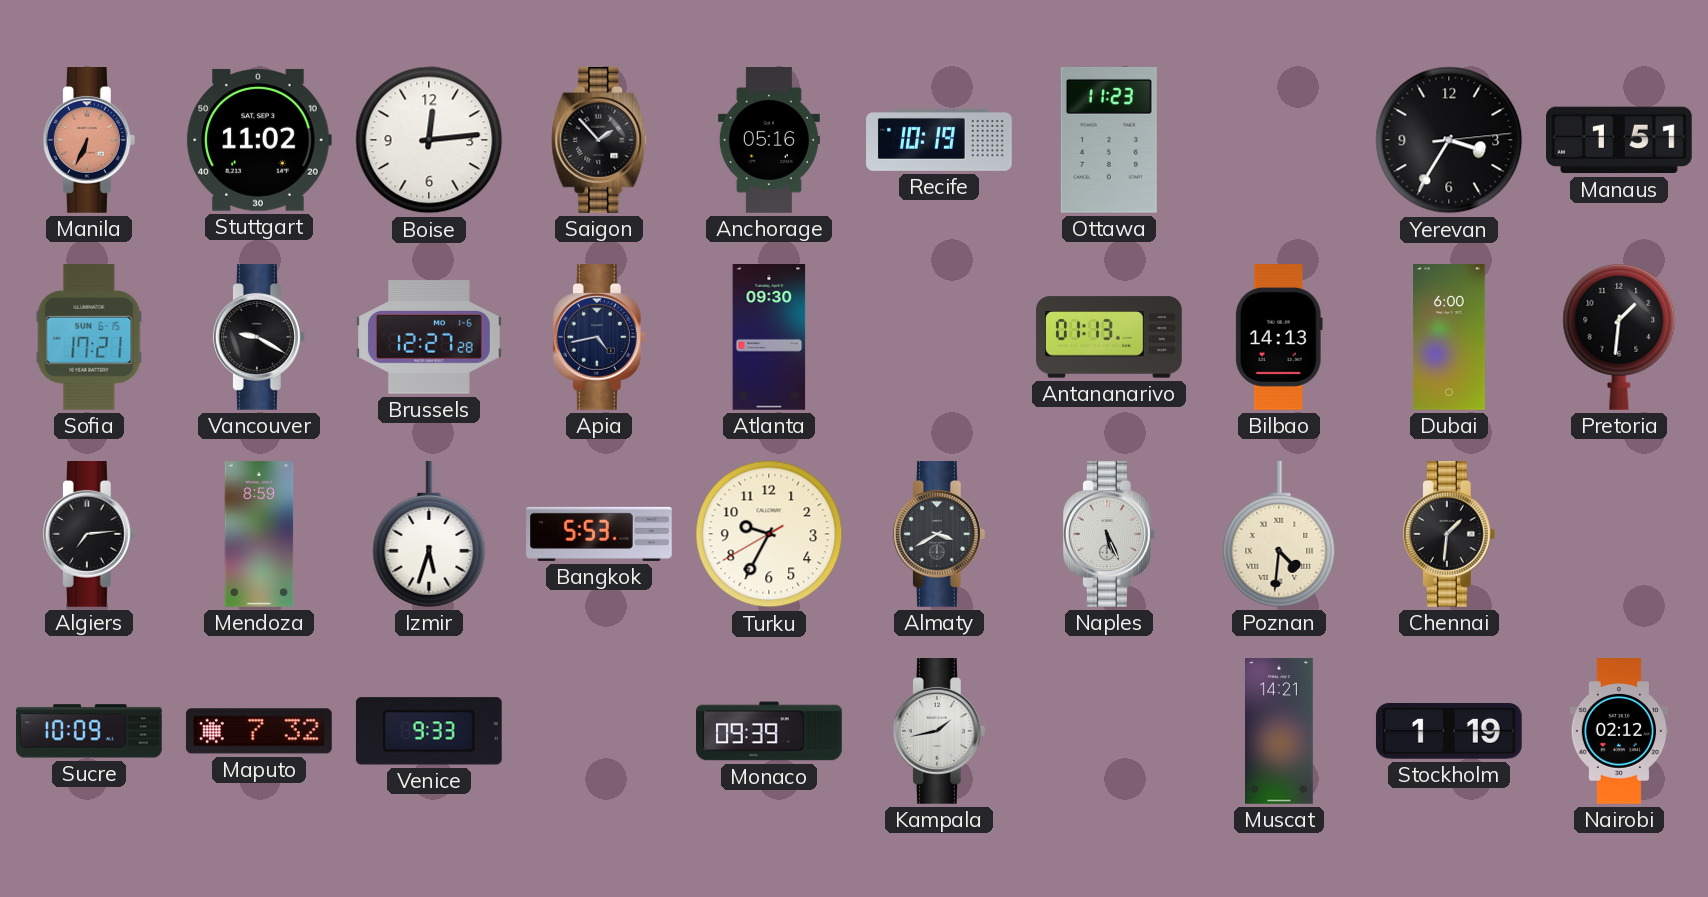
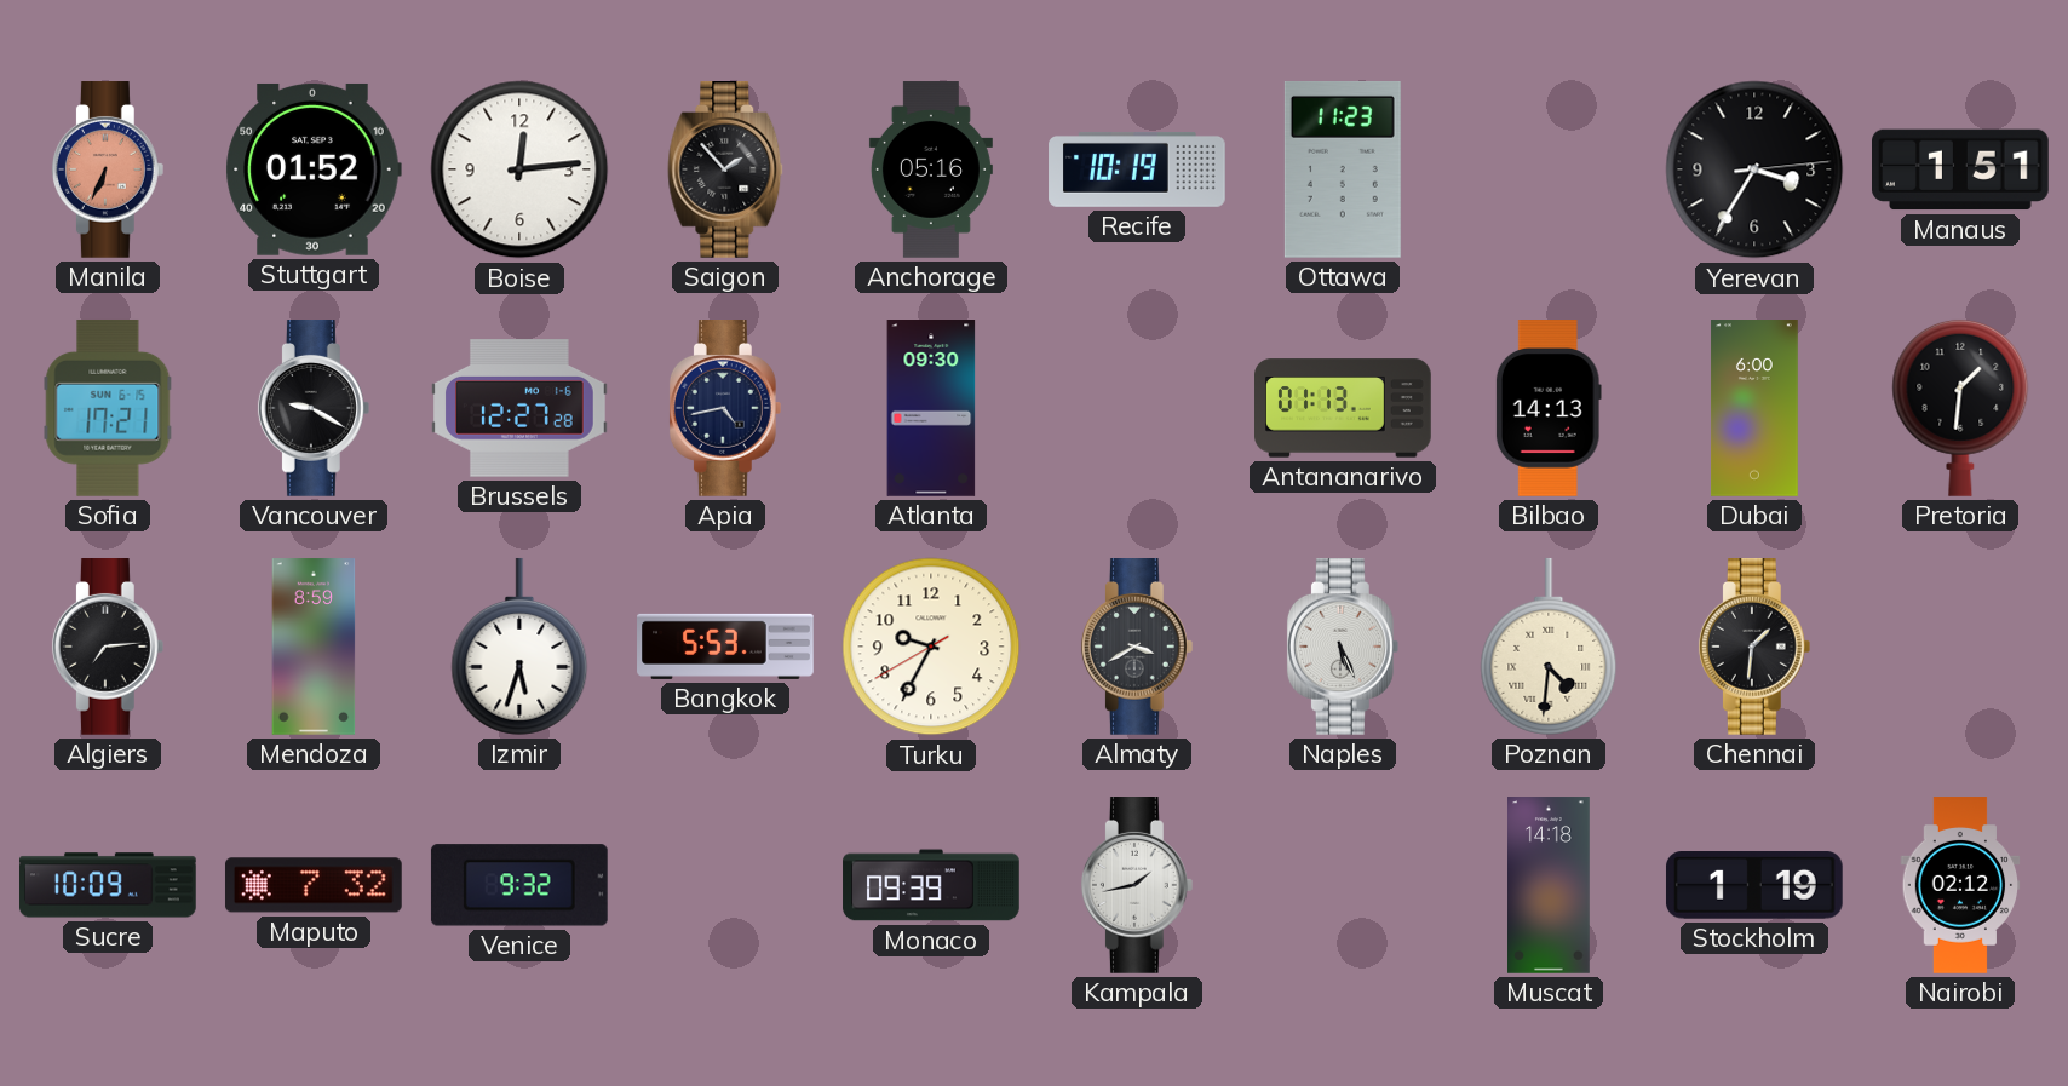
Stuttgart: 11:02 -> 01:52
Venice: 9:33 -> 9:32
Muscat: 14:21 -> 14:18
